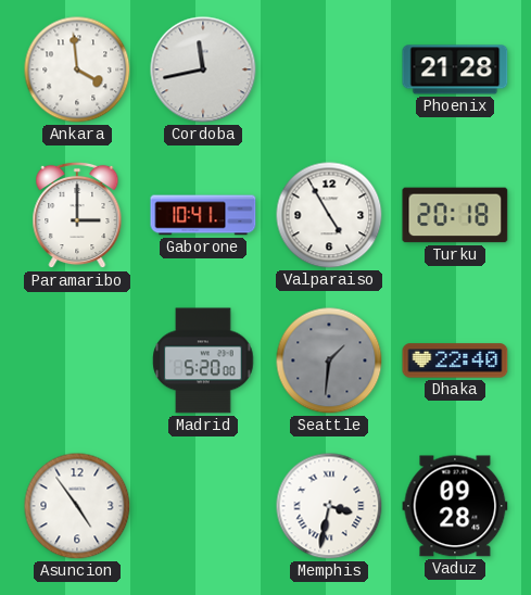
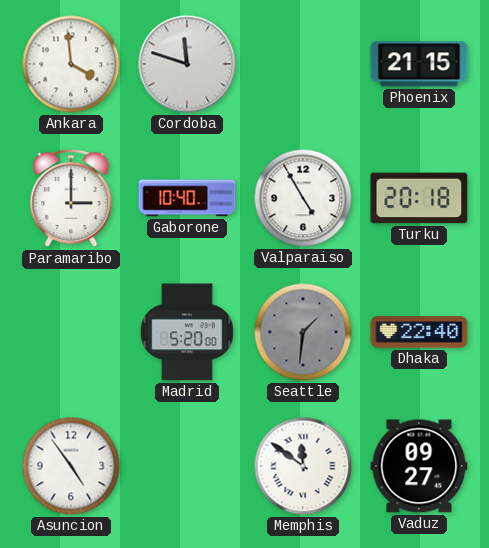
Cordoba: 11:43 -> 11:48
Phoenix: 21:28 -> 21:15
Gaborone: 10:41 -> 10:40
Memphis: 3:32 -> 11:51
Vaduz: 09:28 -> 09:27
